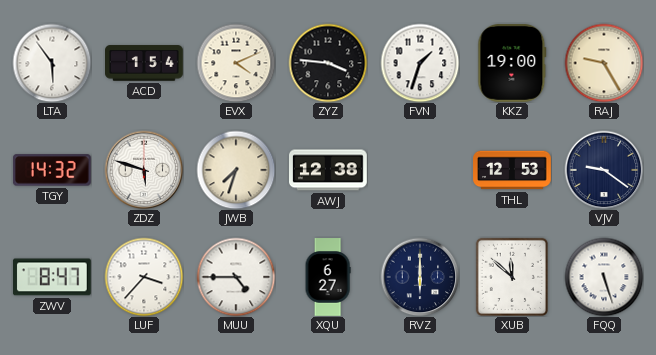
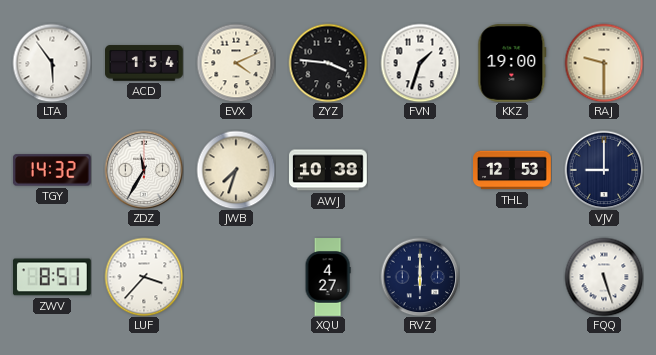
RAJ: 9:25 -> 9:30
ZDZ: 5:48 -> 11:35
AWJ: 12:38 -> 10:38
VJV: 9:21 -> 9:00
ZWV: 8:47 -> 8:51
MUU: 4:45 -> none
XQU: 6:27 -> 4:27
XUB: 11:52 -> none
